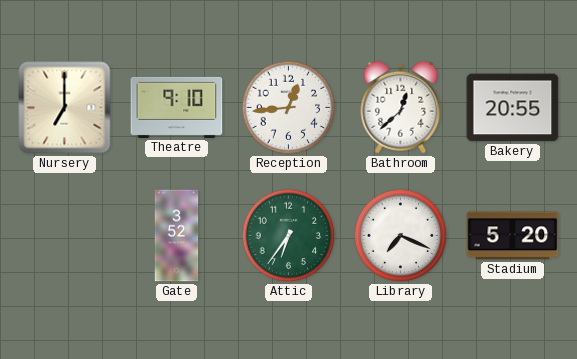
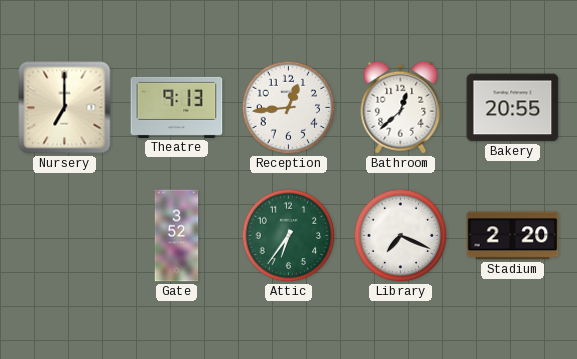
Theatre: 9:10 -> 9:13
Stadium: 5:20 -> 2:20
